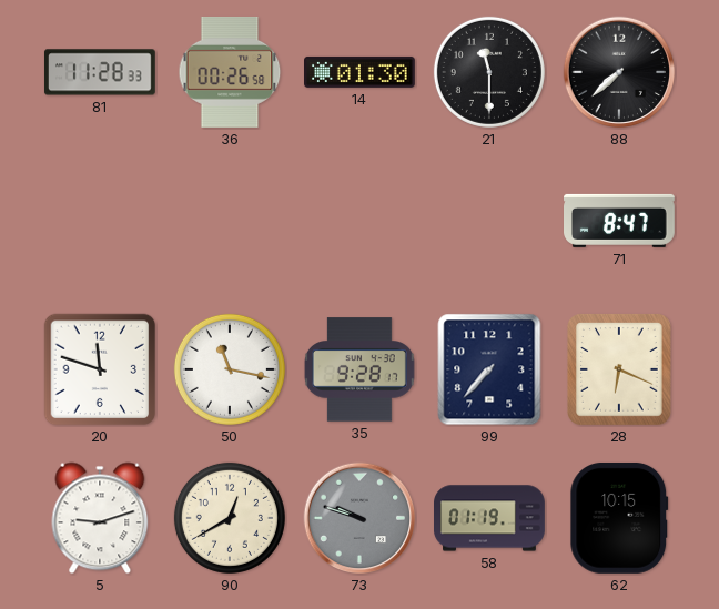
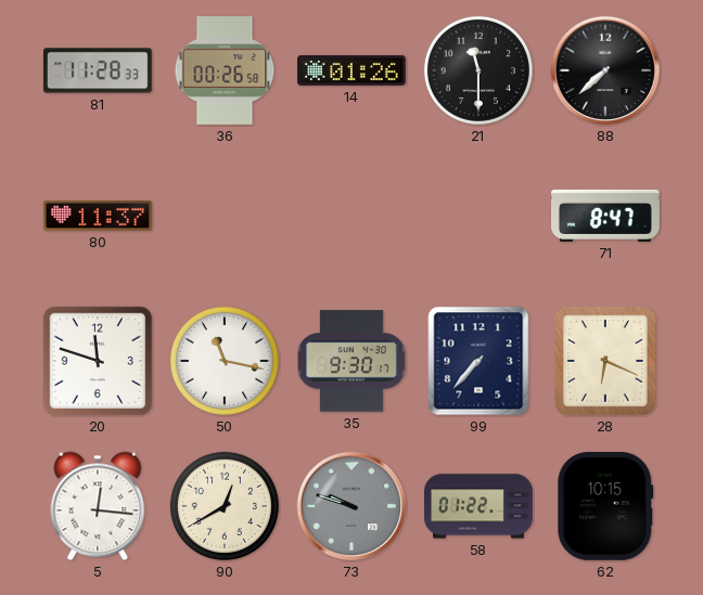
14: 01:30 -> 01:26
80: none -> 11:37
35: 9:28 -> 9:30
5: 9:12 -> 12:16
58: 01:19 -> 01:22
